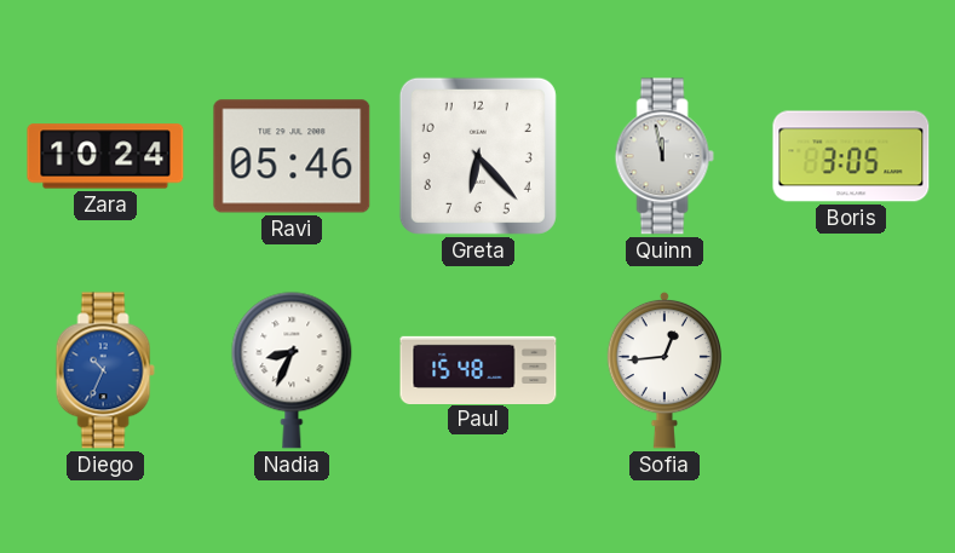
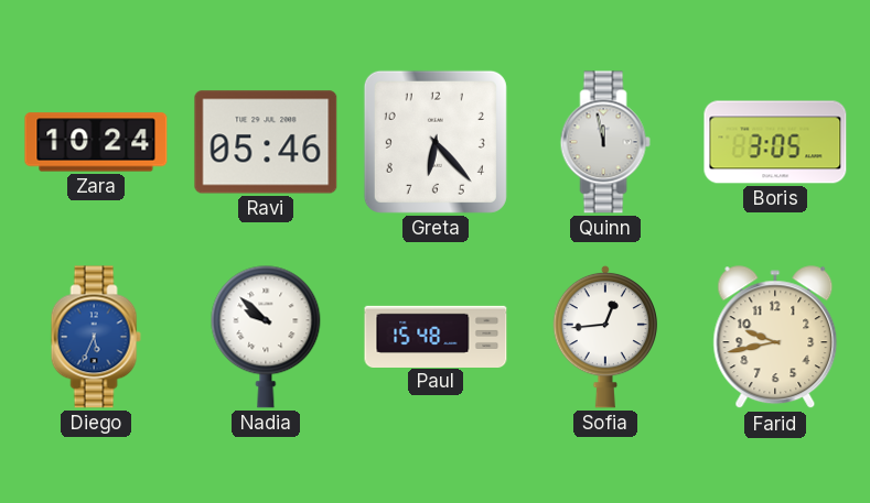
Diego: 10:34 -> 5:34
Nadia: 8:34 -> 9:52
Farid: none -> 9:43
